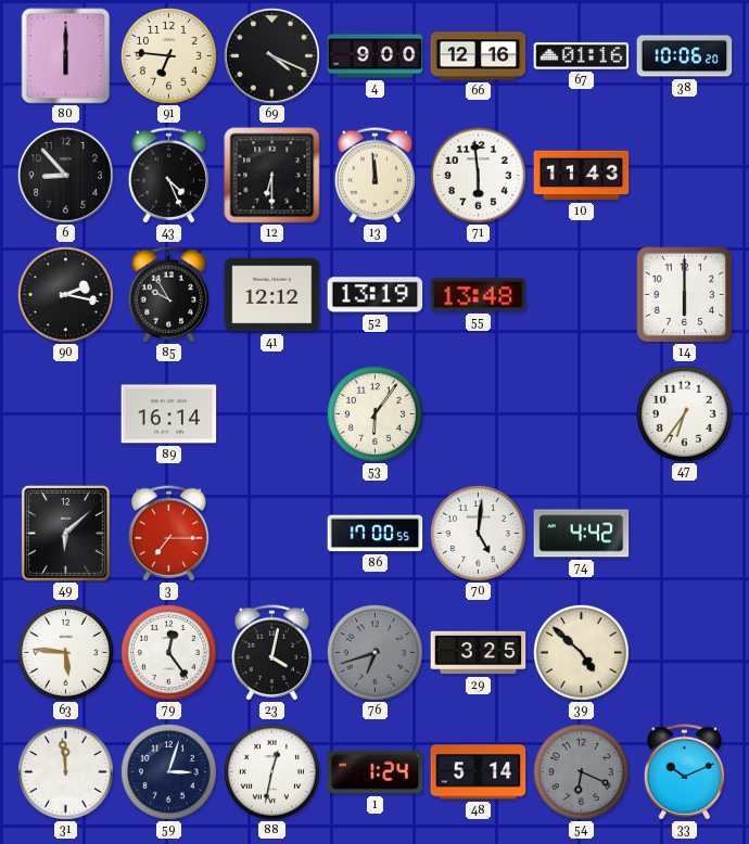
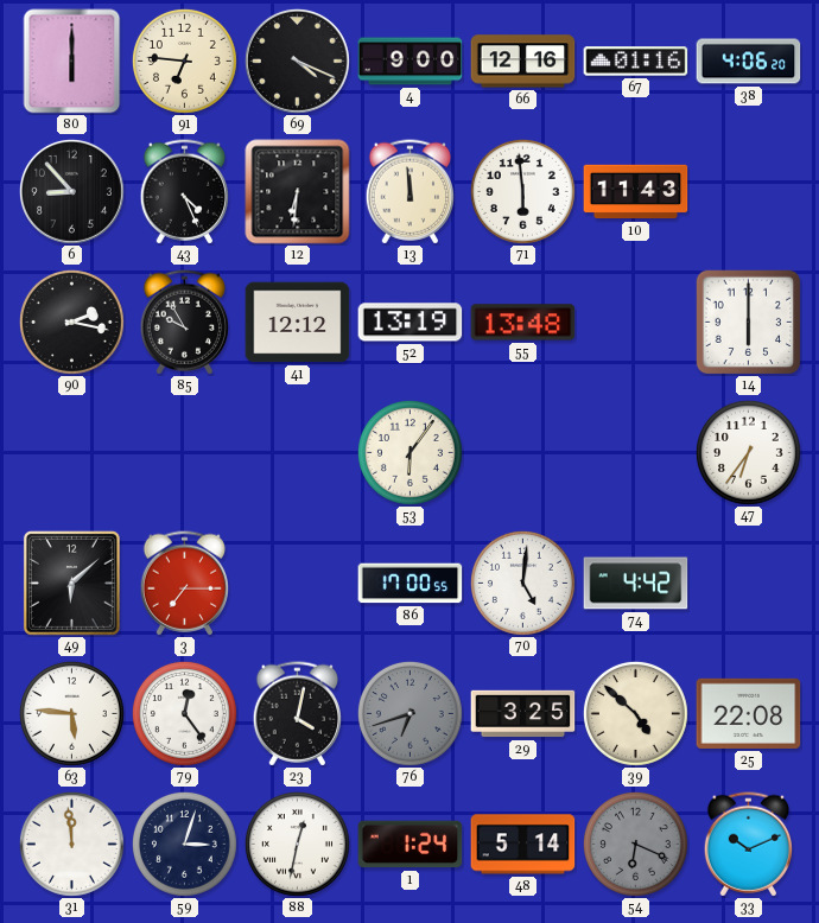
38: 10:06 -> 4:06
12: 6:30 -> 6:31
89: 16:14 -> none
25: none -> 22:08
